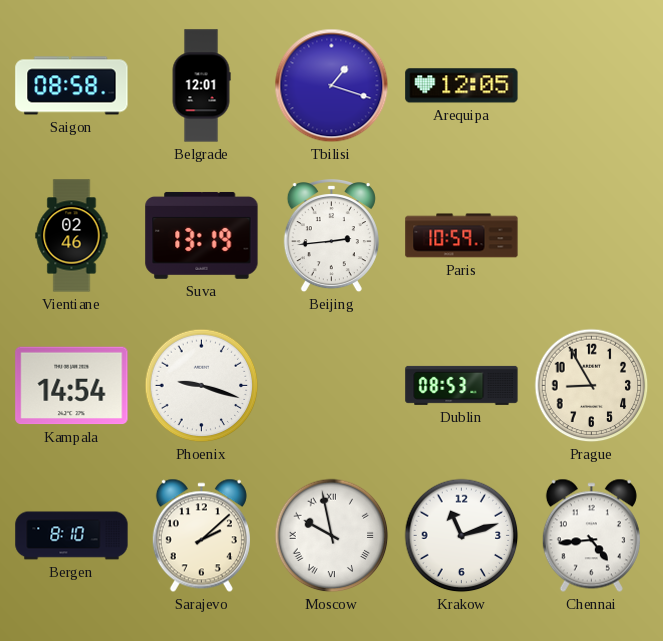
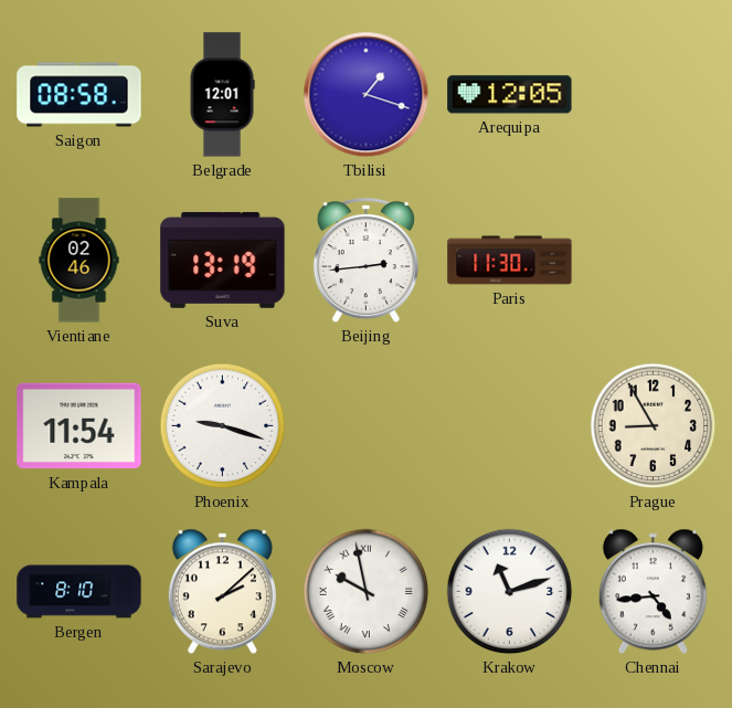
Paris: 10:59 -> 11:30
Kampala: 14:54 -> 11:54
Dublin: 08:53 -> none
